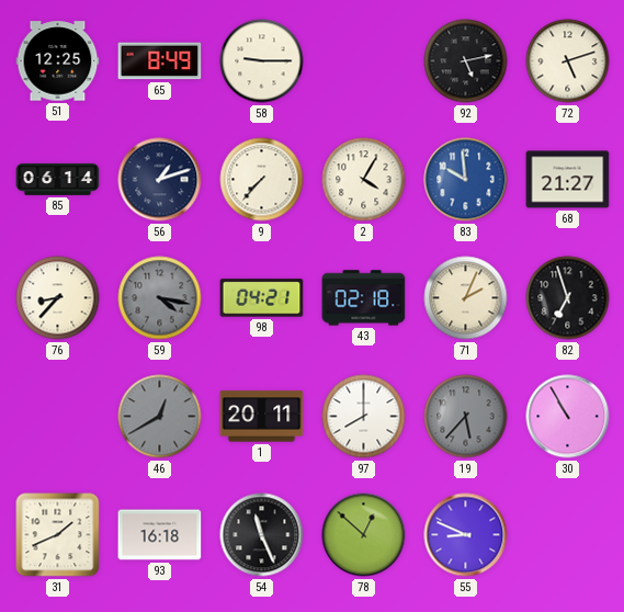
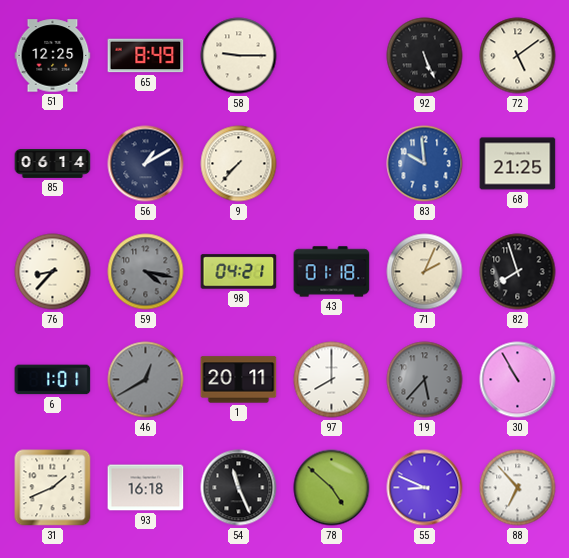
92: 5:13 -> 5:26
72: 5:12 -> 5:09
56: 1:12 -> 1:10
2: 4:05 -> none
68: 21:27 -> 21:25
43: 02:18 -> 01:18
82: 6:57 -> 7:57
6: none -> 1:01
78: 12:52 -> 4:52
88: none -> 6:53
